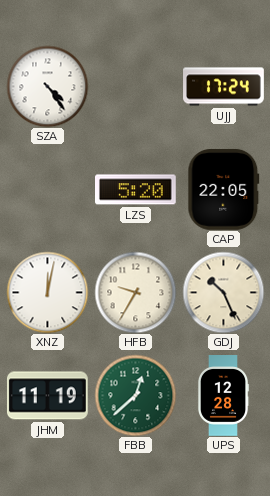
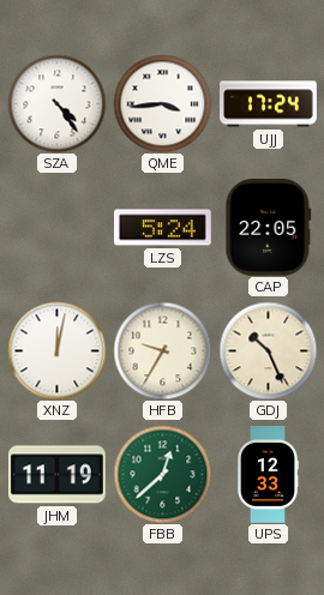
QME: none -> 3:44
LZS: 5:20 -> 5:24
UPS: 12:28 -> 12:33
